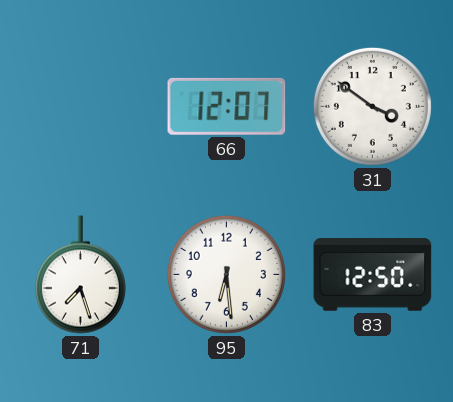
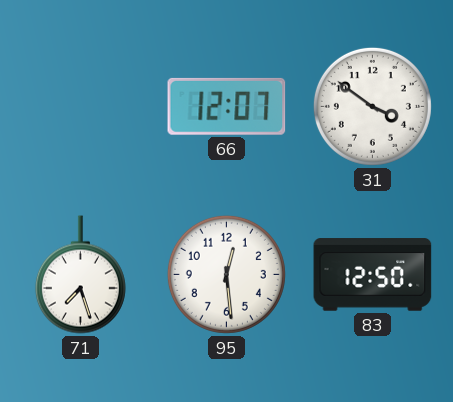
95: 6:29 -> 12:29
